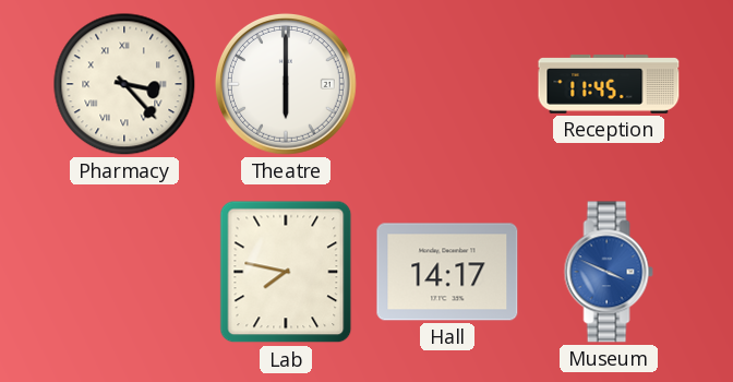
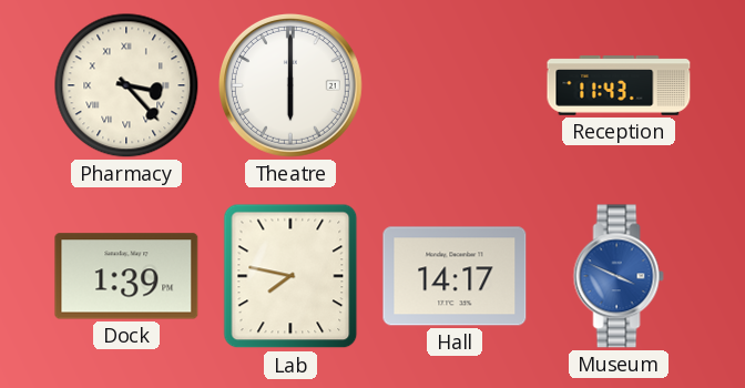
Reception: 11:45 -> 11:43
Dock: none -> 1:39
